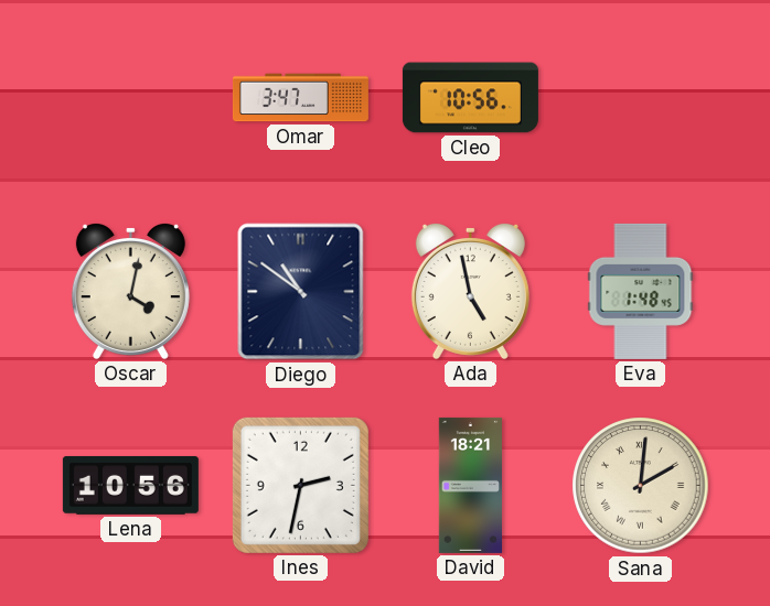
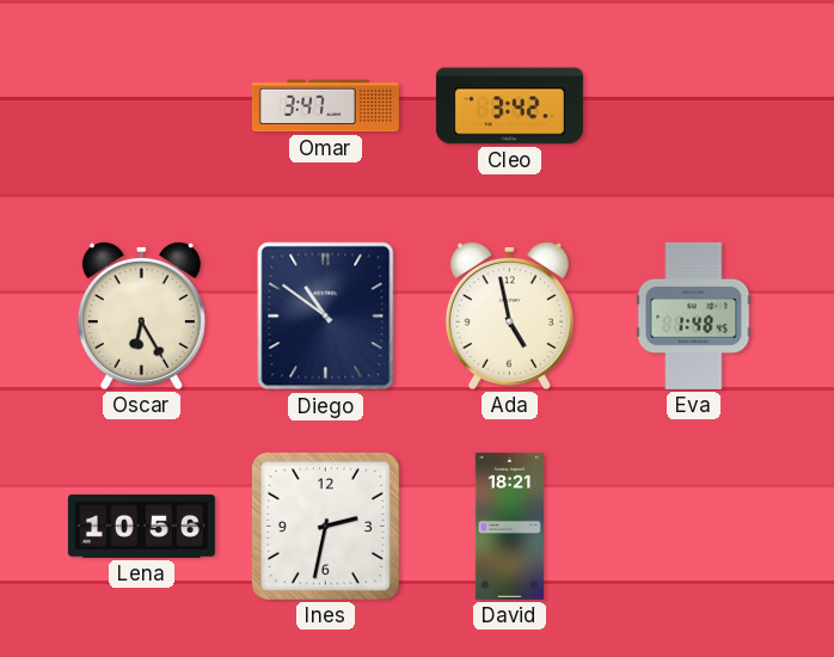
Cleo: 10:56 -> 3:42
Oscar: 4:02 -> 6:25
Sana: 2:01 -> none
